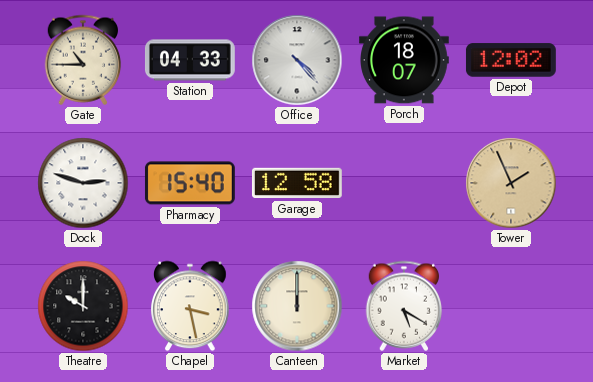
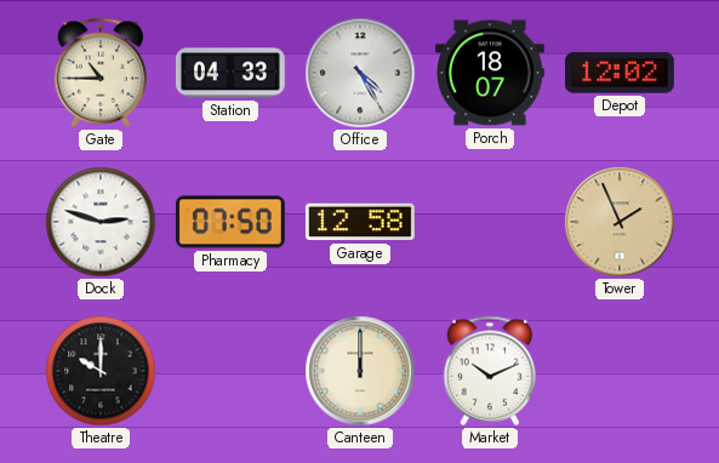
Office: 4:23 -> 4:25
Pharmacy: 15:40 -> 07:50
Chapel: 3:28 -> none
Market: 5:20 -> 10:11
